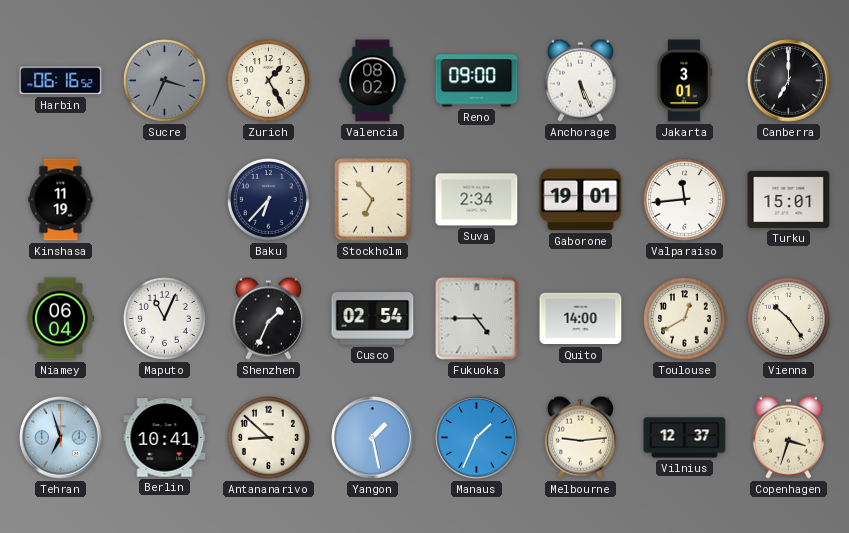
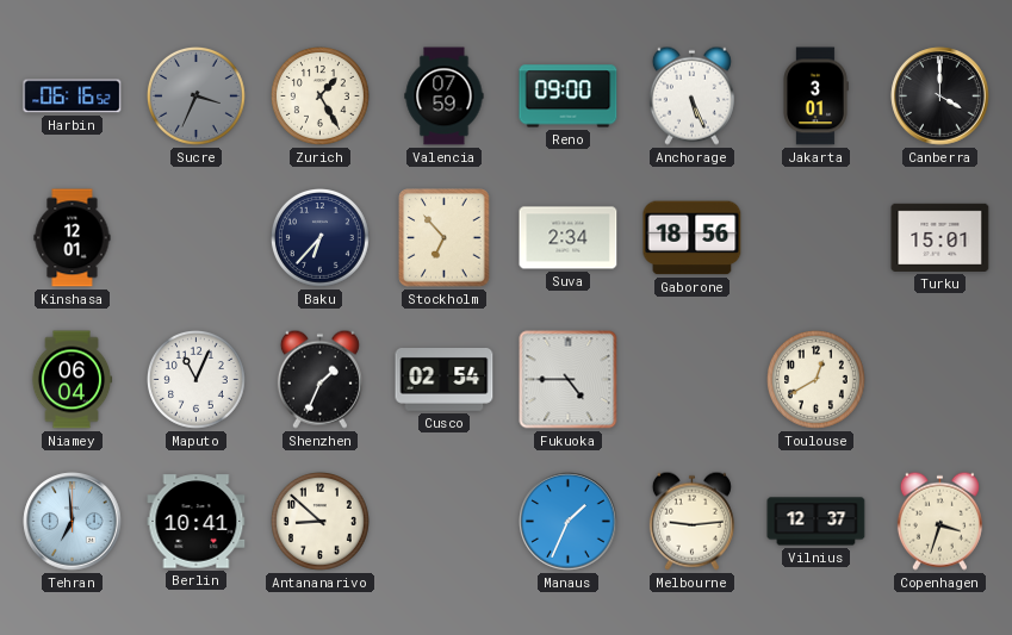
Valencia: 08:02 -> 07:59
Canberra: 7:00 -> 4:00
Kinshasa: 11:19 -> 12:01
Gaborone: 19:01 -> 18:56
Valparaiso: 11:44 -> none
Quito: 14:00 -> none
Vienna: 10:24 -> none
Tehran: 6:57 -> 6:59
Yangon: 1:28 -> none
